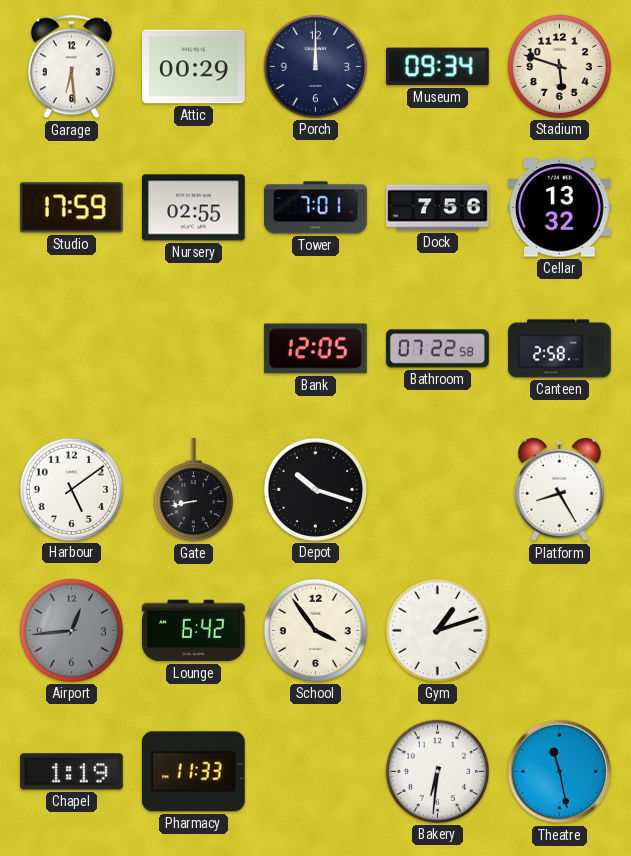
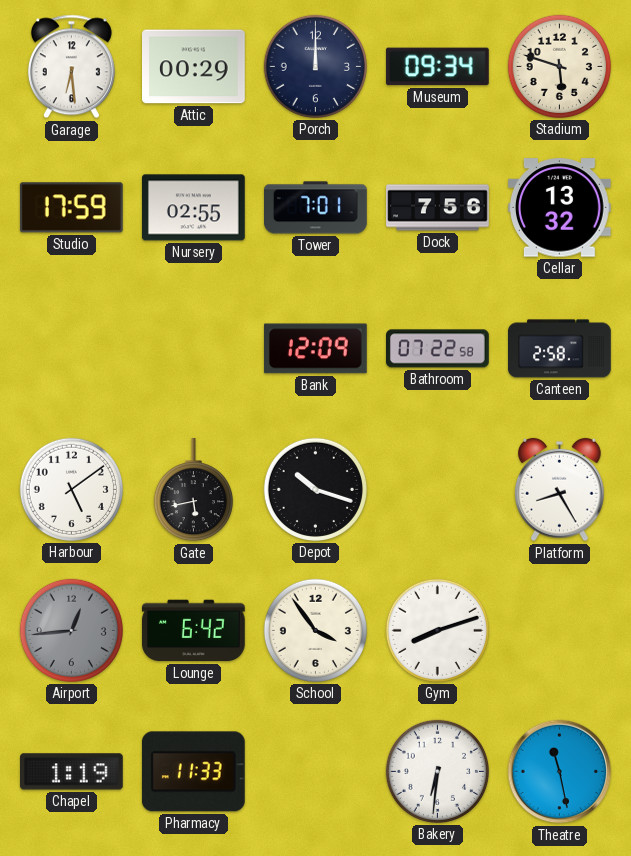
Bank: 12:05 -> 12:09
Gate: 8:43 -> 5:43
Gym: 1:12 -> 8:12
